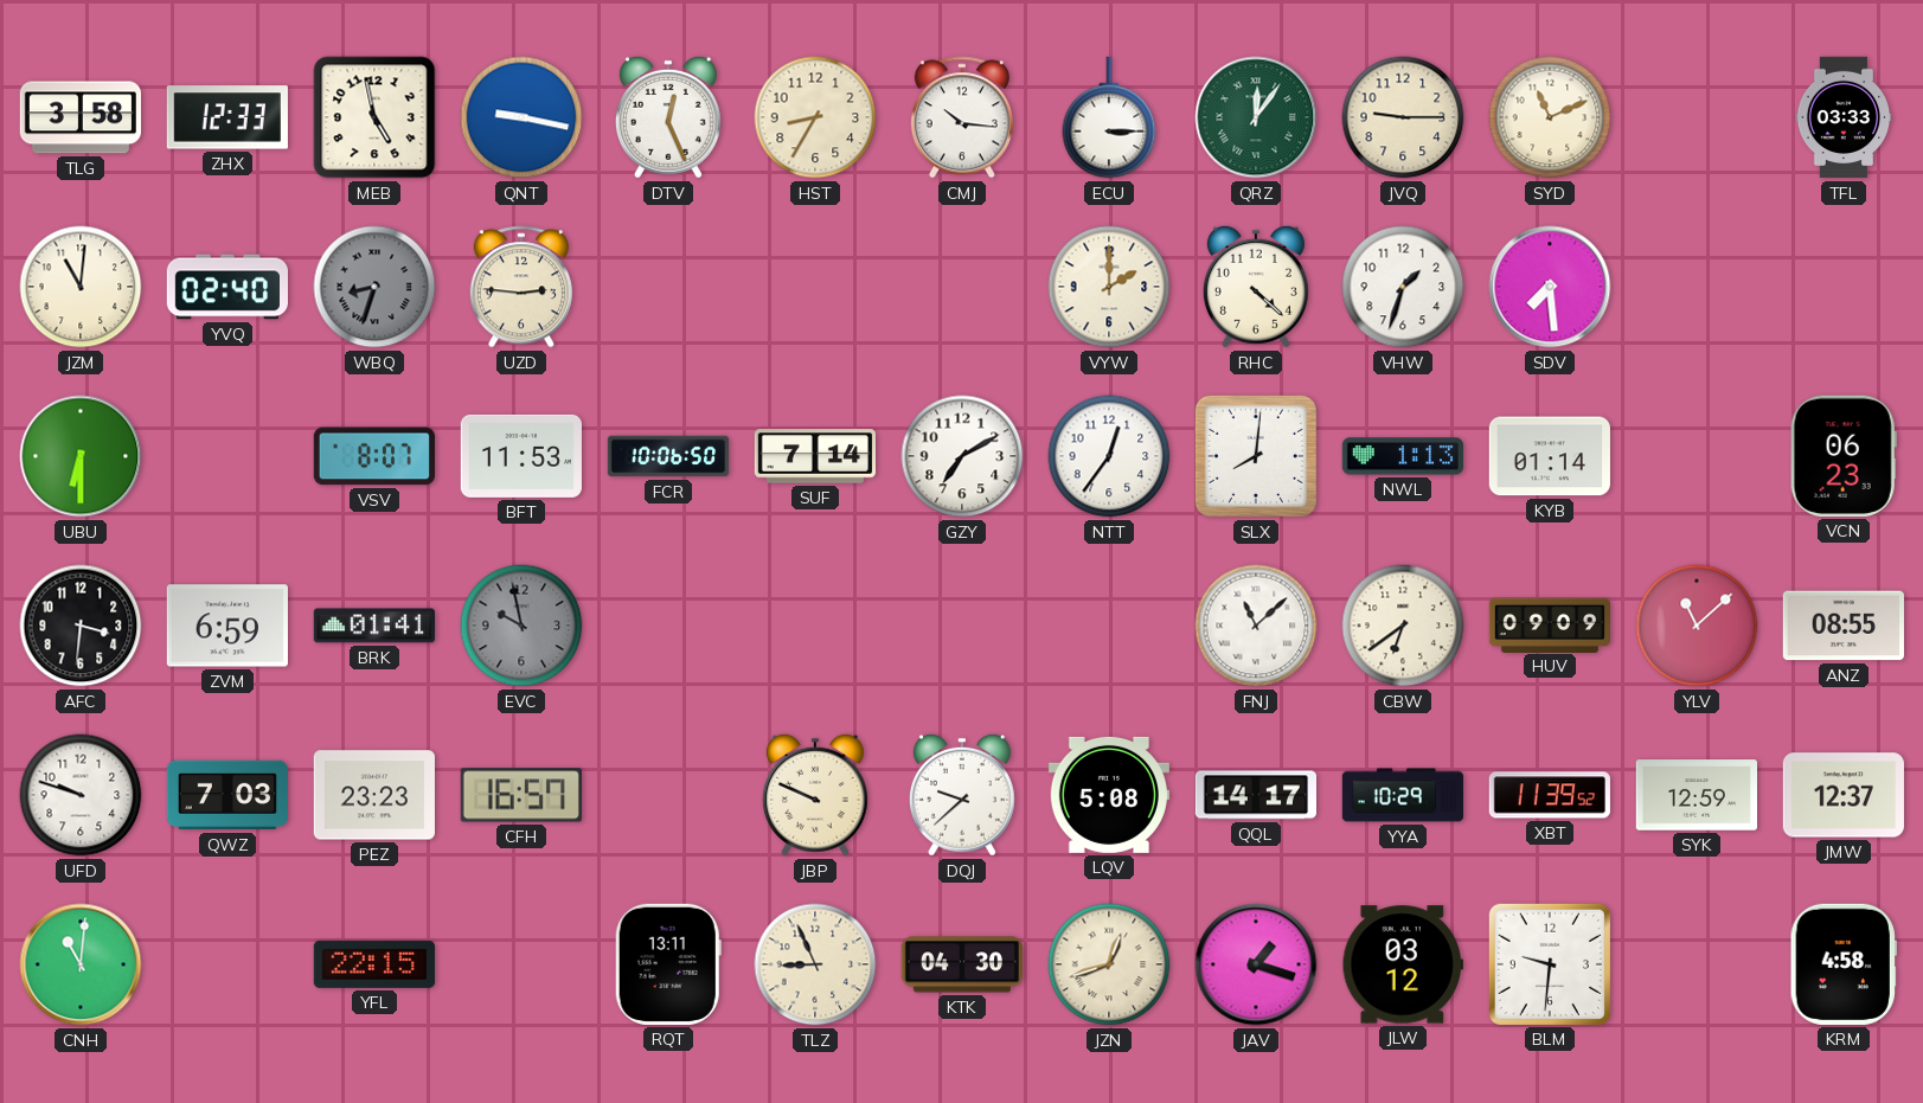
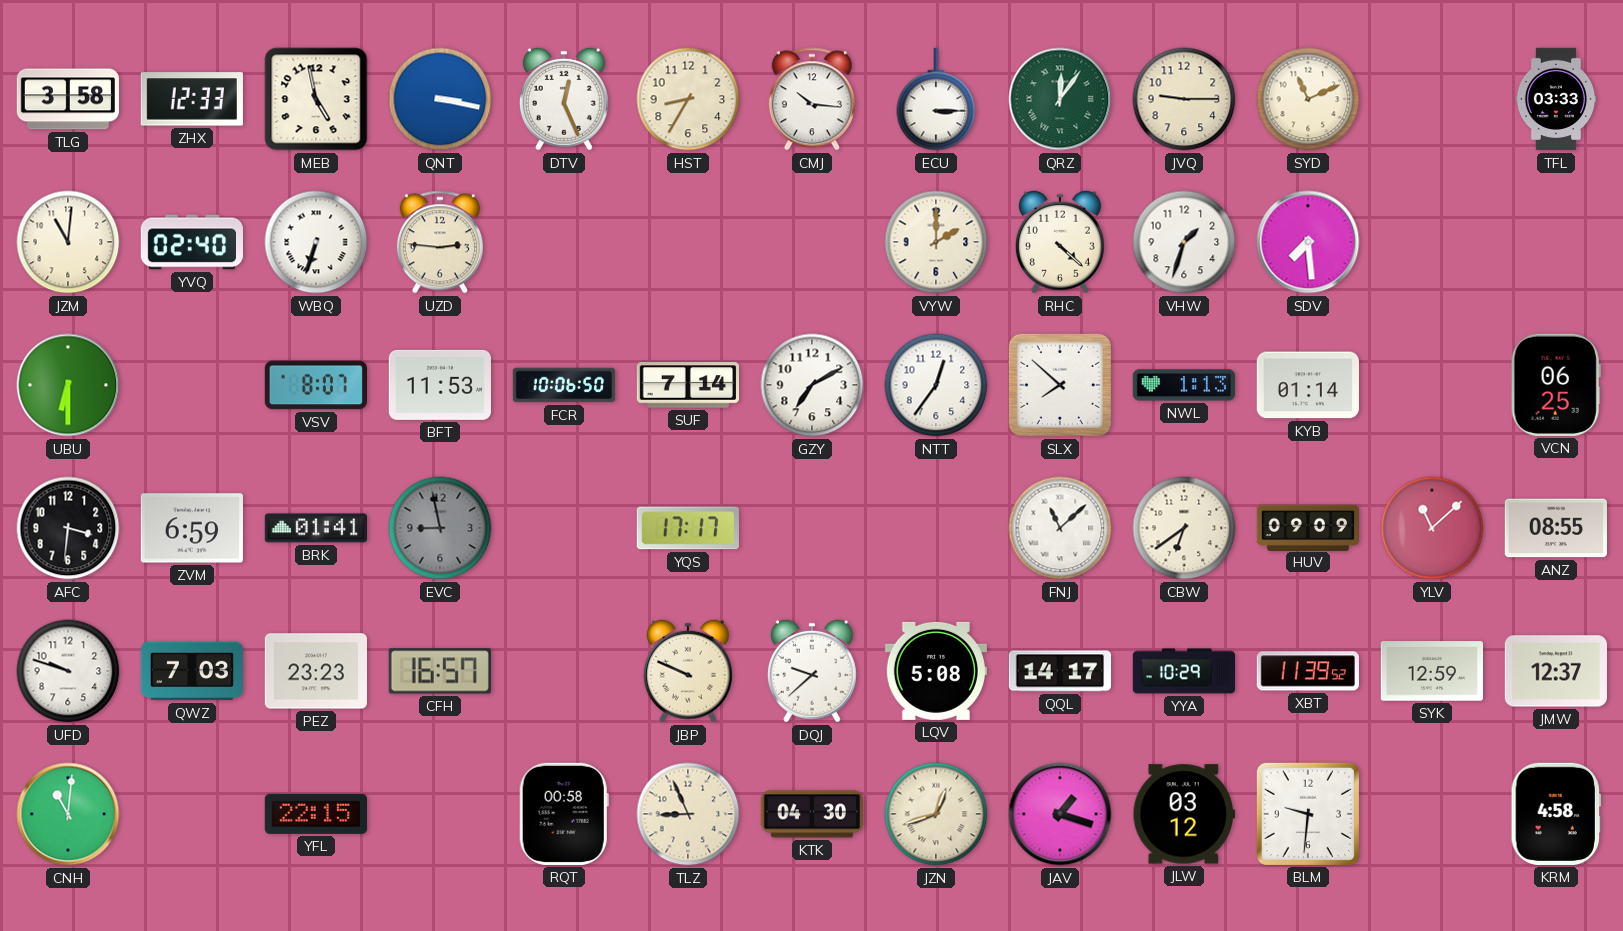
QNT: 9:17 -> 3:17
WBQ: 8:33 -> 6:33
WBQ dial: grey -> white
SLX: 8:01 -> 7:52
VCN: 06:23 -> 06:25
EVC: 9:58 -> 8:58
YQS: none -> 17:17
RQT: 13:11 -> 00:58
